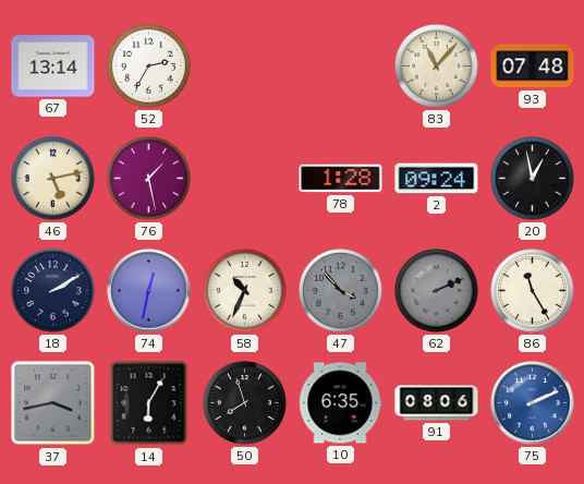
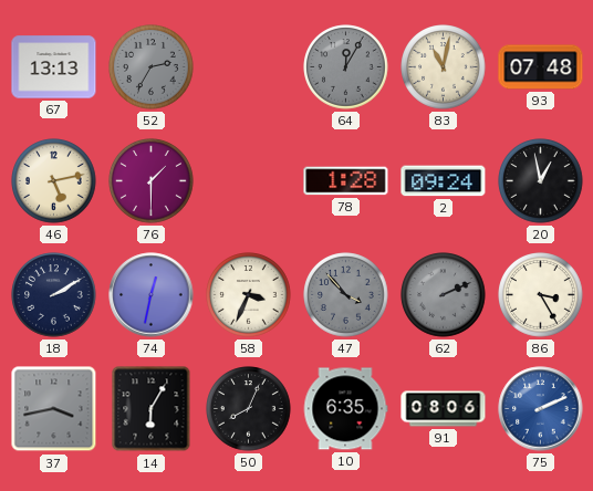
67: 13:14 -> 13:13
52 dial: white -> grey
64: none -> 12:05
83: 11:07 -> 11:02
76: 1:28 -> 1:30
58: 10:34 -> 3:34
86: 11:25 -> 3:25
50: 7:57 -> 8:04
